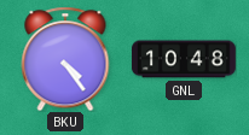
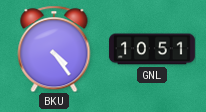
GNL: 10:48 -> 10:51
